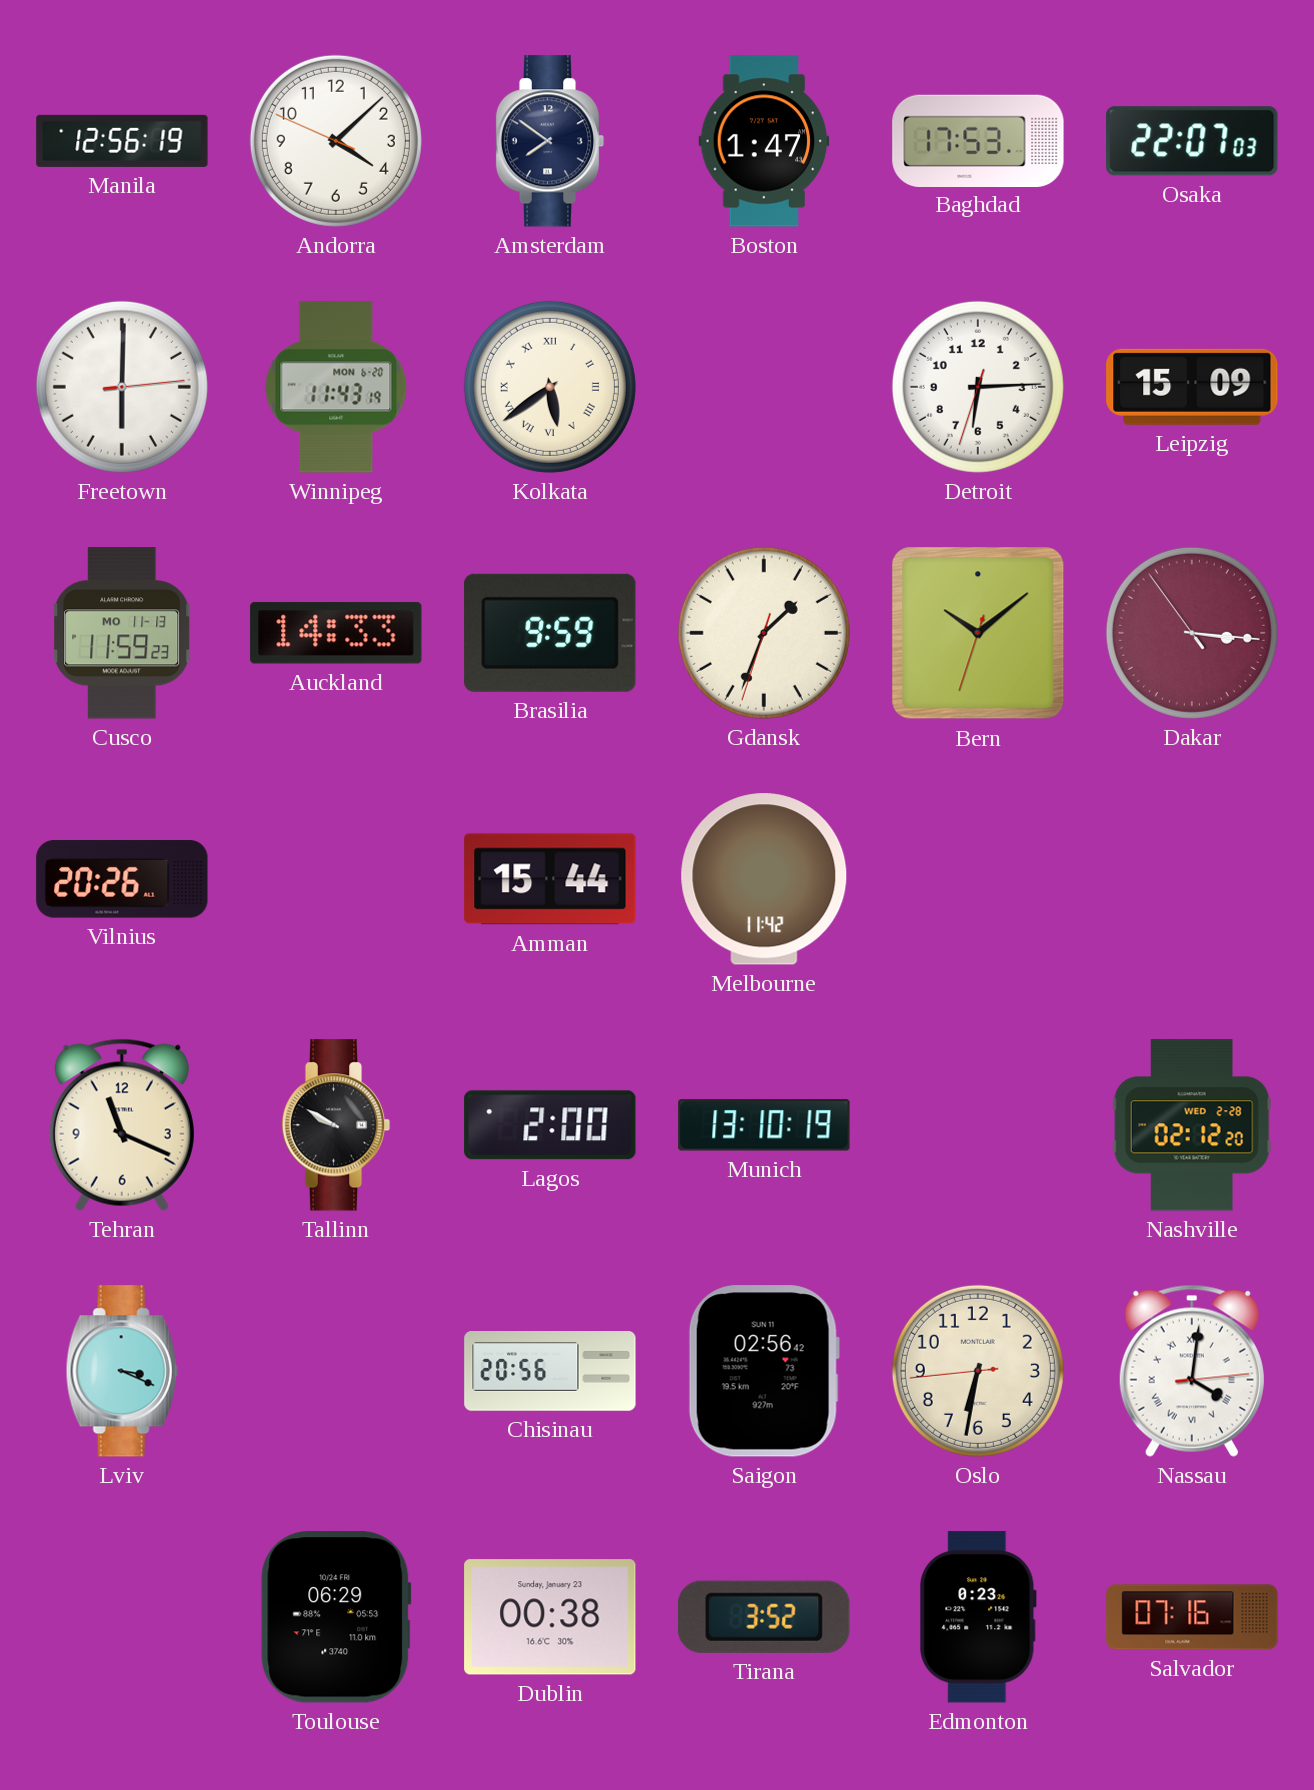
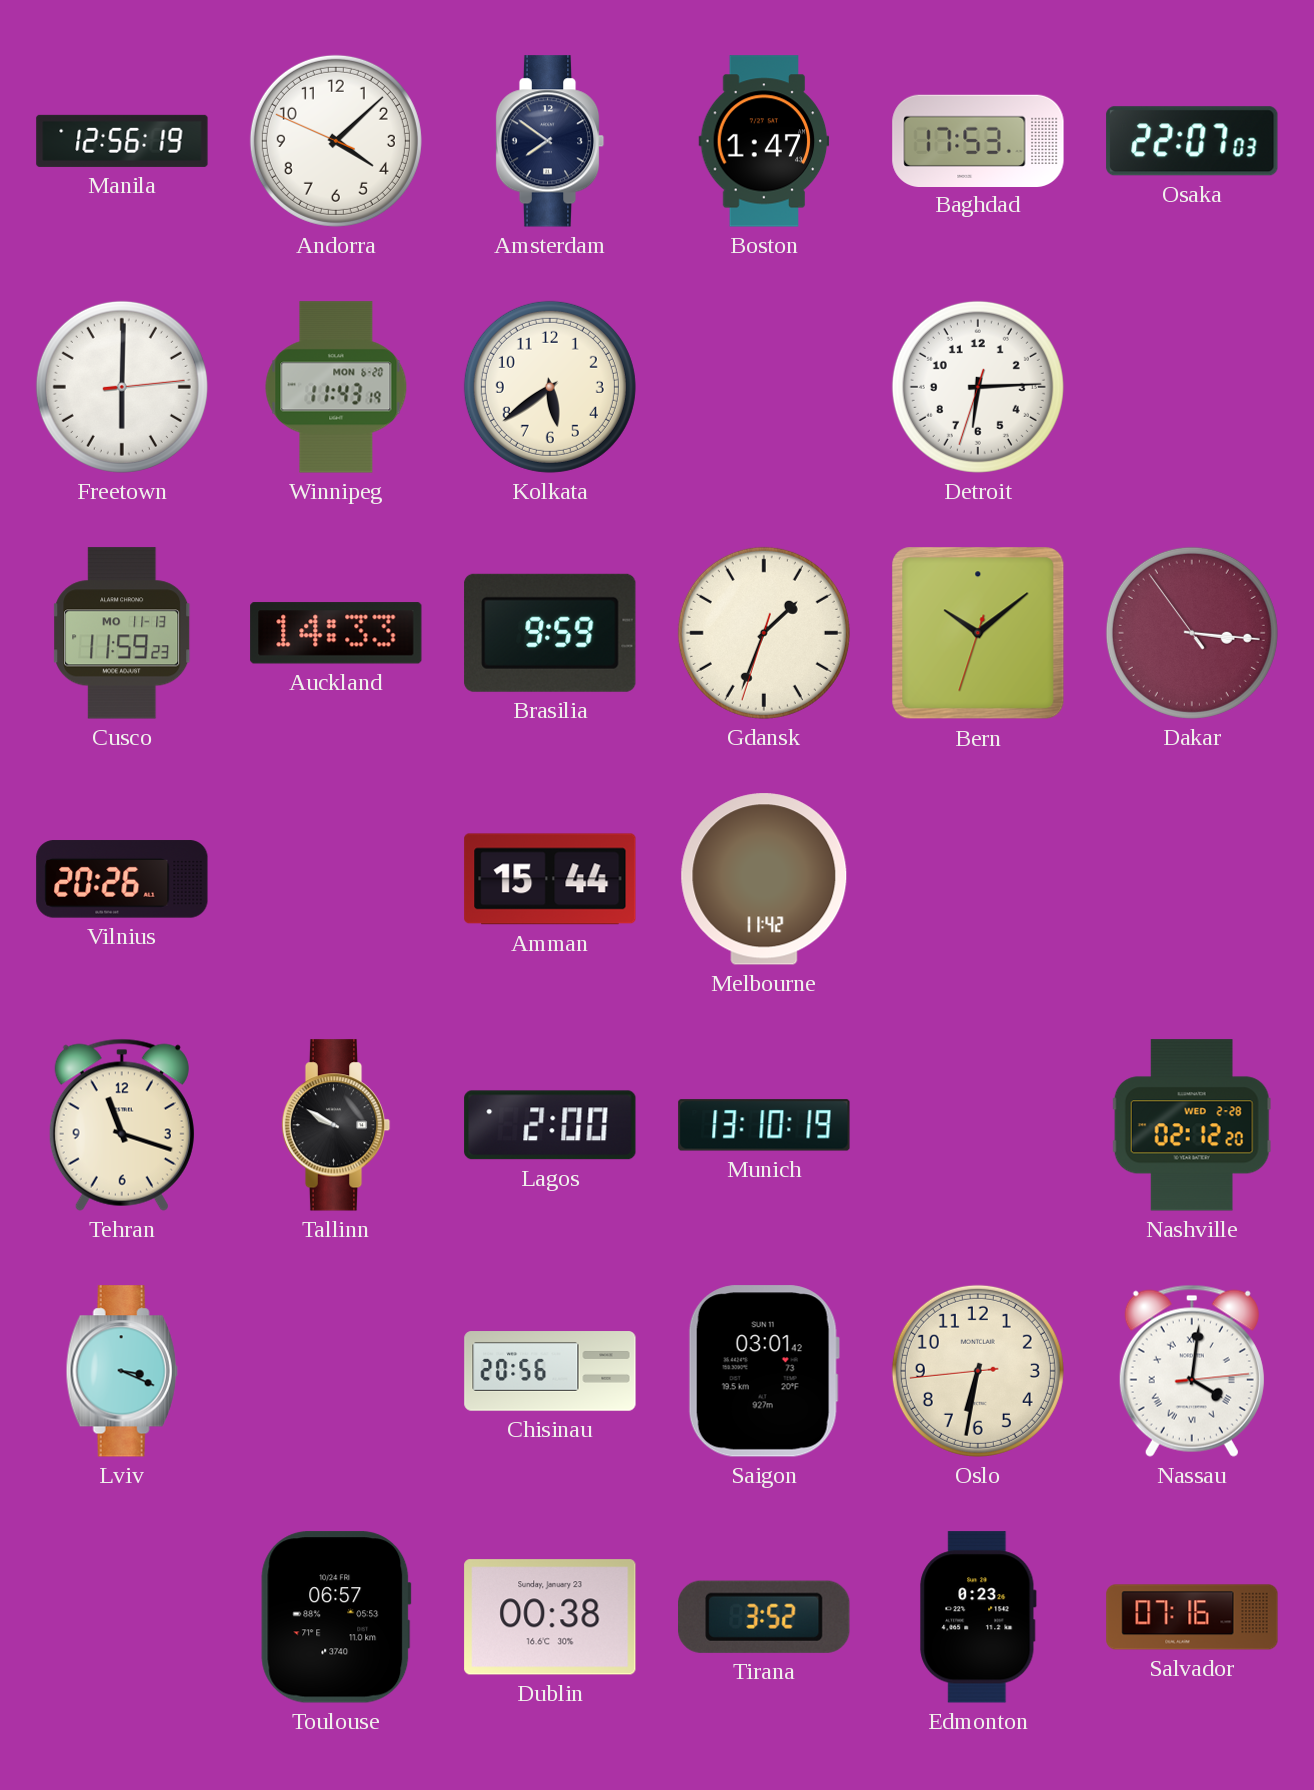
Kolkata numerals: Roman -> Arabic
Leipzig: 15:09 -> none
Tehran: 11:19 -> 11:18
Saigon: 02:56 -> 03:01
Toulouse: 06:29 -> 06:57
